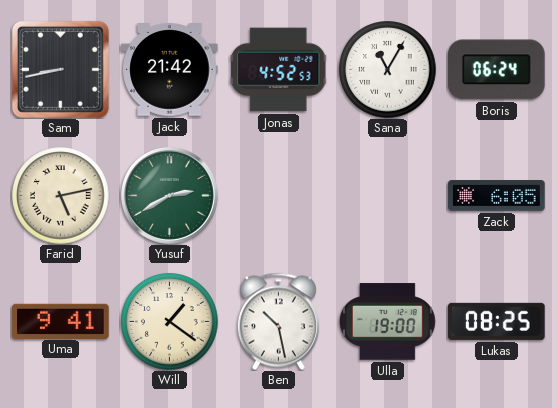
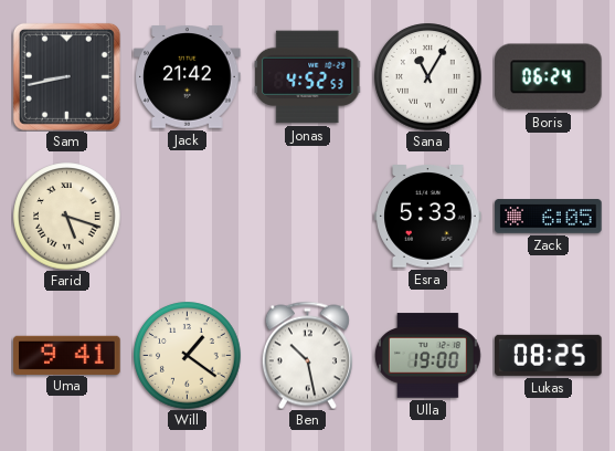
Farid: 5:13 -> 5:18
Yusuf: 2:40 -> none
Esra: none -> 5:33
